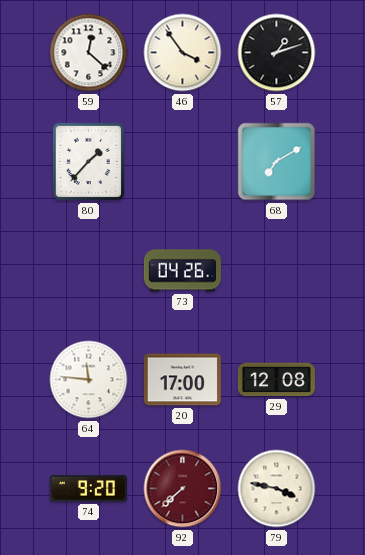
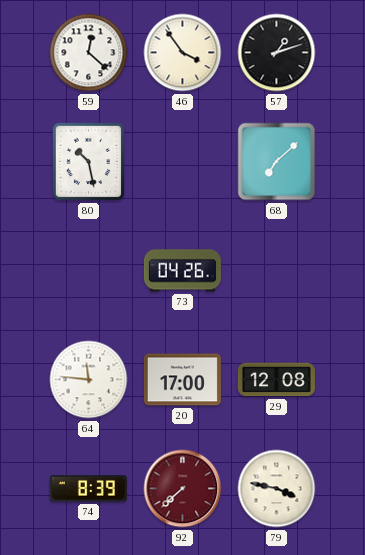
80: 1:37 -> 10:28
68: 7:10 -> 7:08
74: 9:20 -> 8:39
